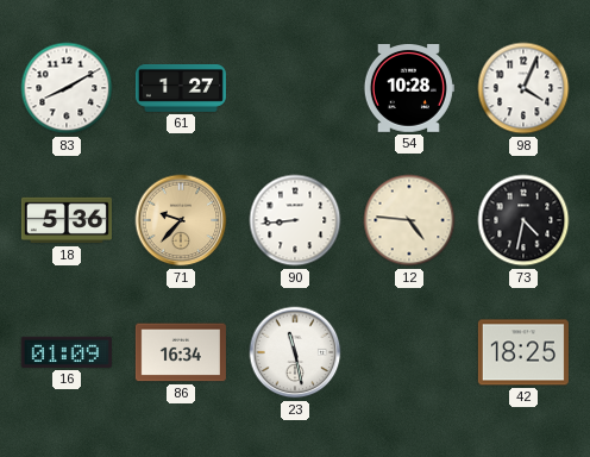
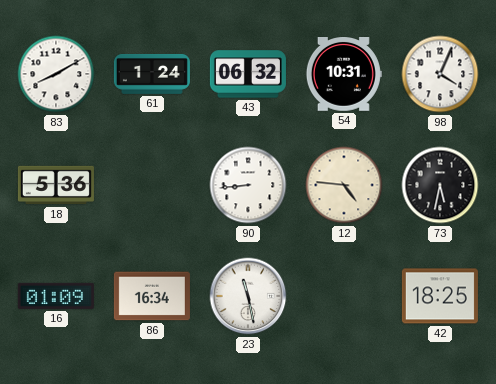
61: 1:27 -> 1:24
43: none -> 06:32
54: 10:28 -> 10:31
71: 9:37 -> none
73: 4:32 -> 5:32
